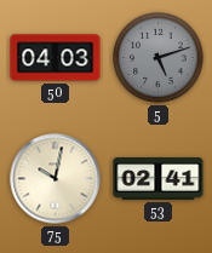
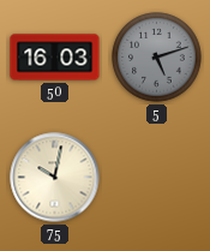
50: 04:03 -> 16:03
53: 02:41 -> none
